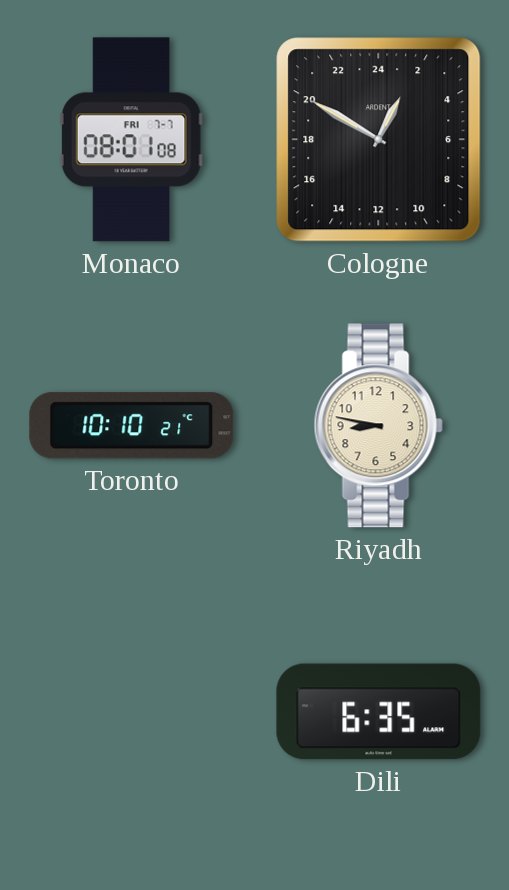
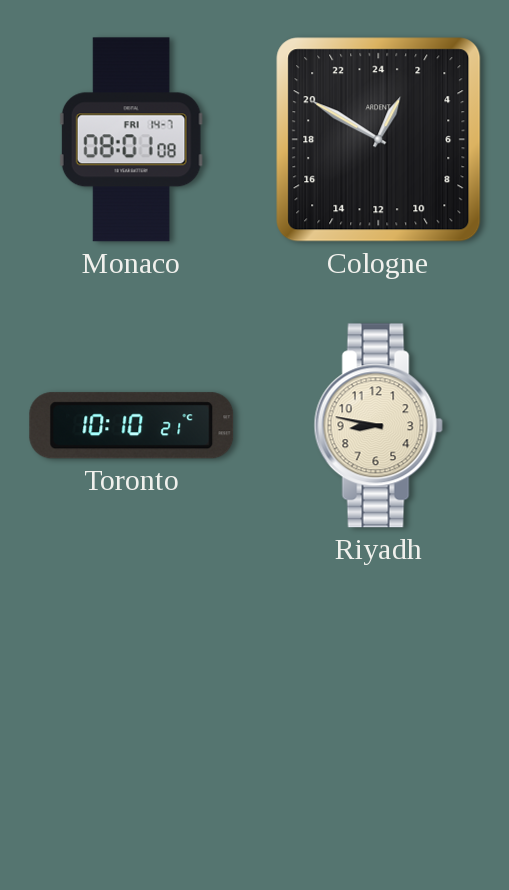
Monaco date: FRI 7-7 -> FRI 14-7
Dili: 6:35 -> none
